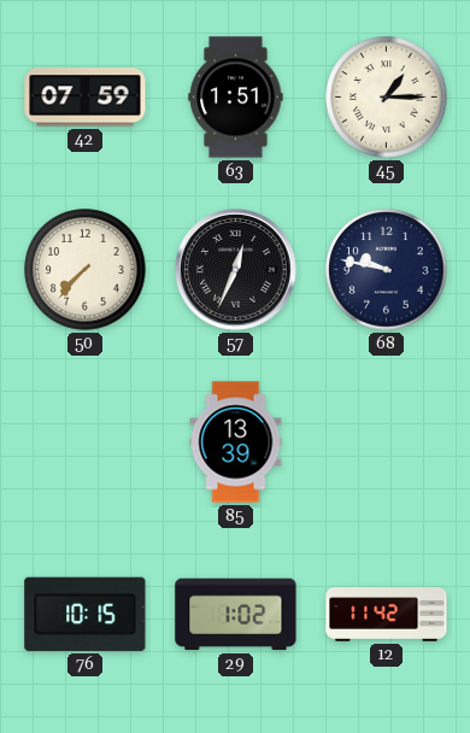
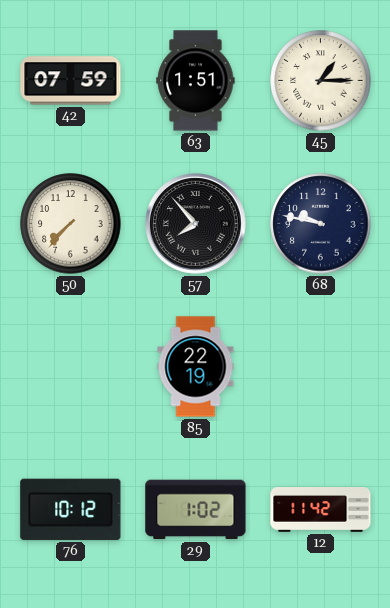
57: 12:34 -> 7:53
85: 13:39 -> 22:19
76: 10:15 -> 10:12
